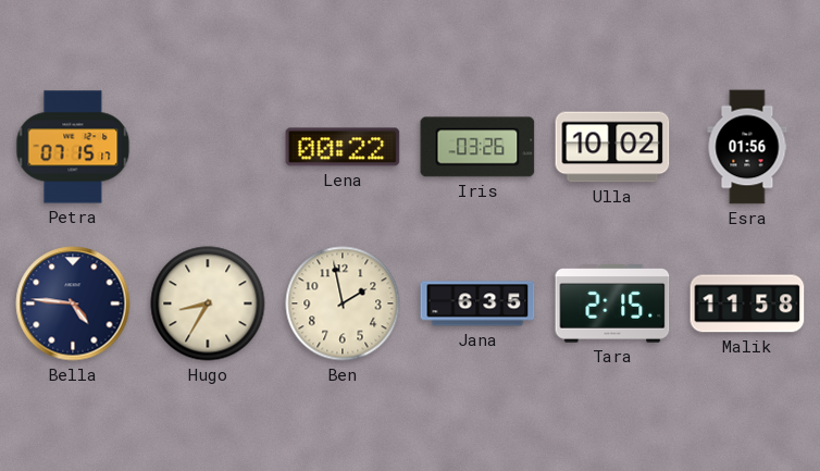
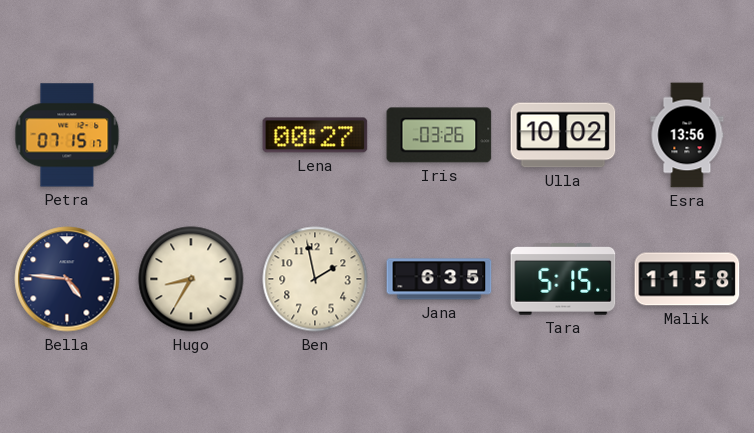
Lena: 00:22 -> 00:27
Esra: 01:56 -> 13:56
Tara: 2:15 -> 5:15
